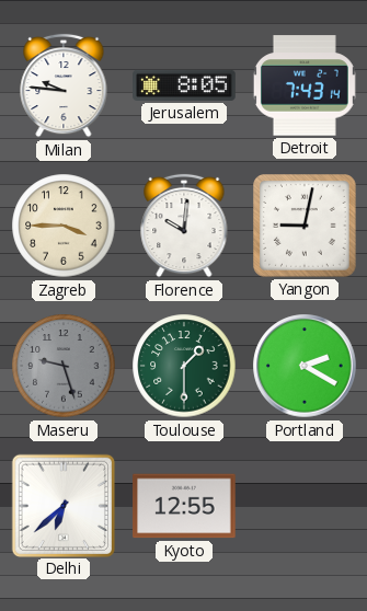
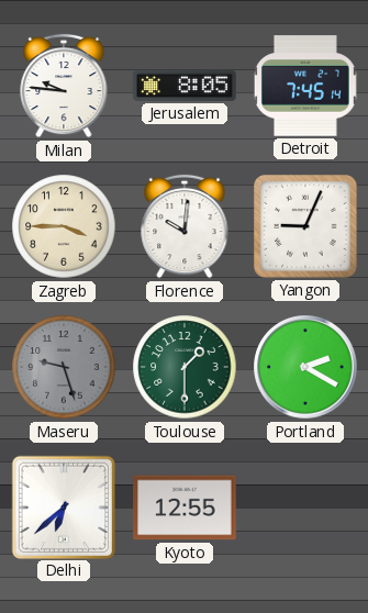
Detroit: 7:43 -> 7:45
Yangon: 9:02 -> 9:04
